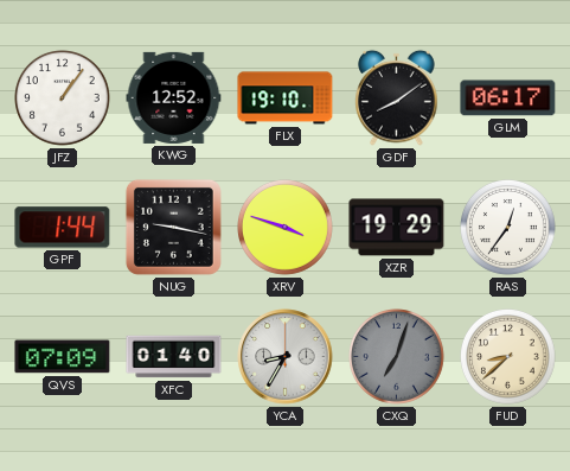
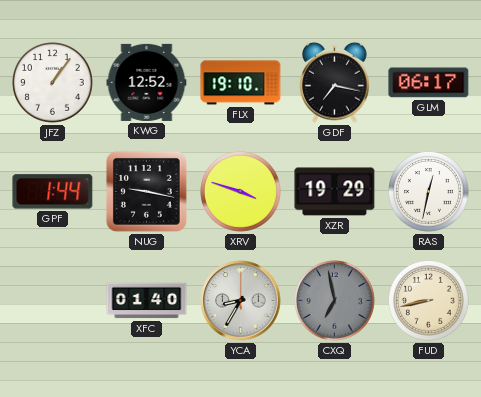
GDF: 8:09 -> 7:17
RAS: 12:36 -> 12:32
QVS: 07:09 -> none
CXQ: 7:03 -> 6:58
FUD: 8:38 -> 8:43
